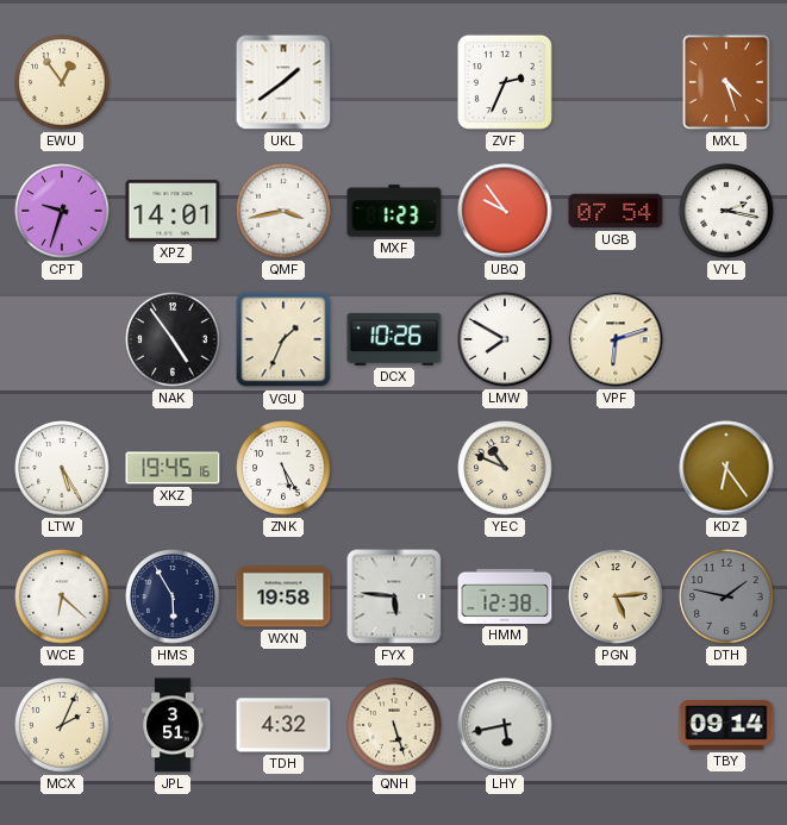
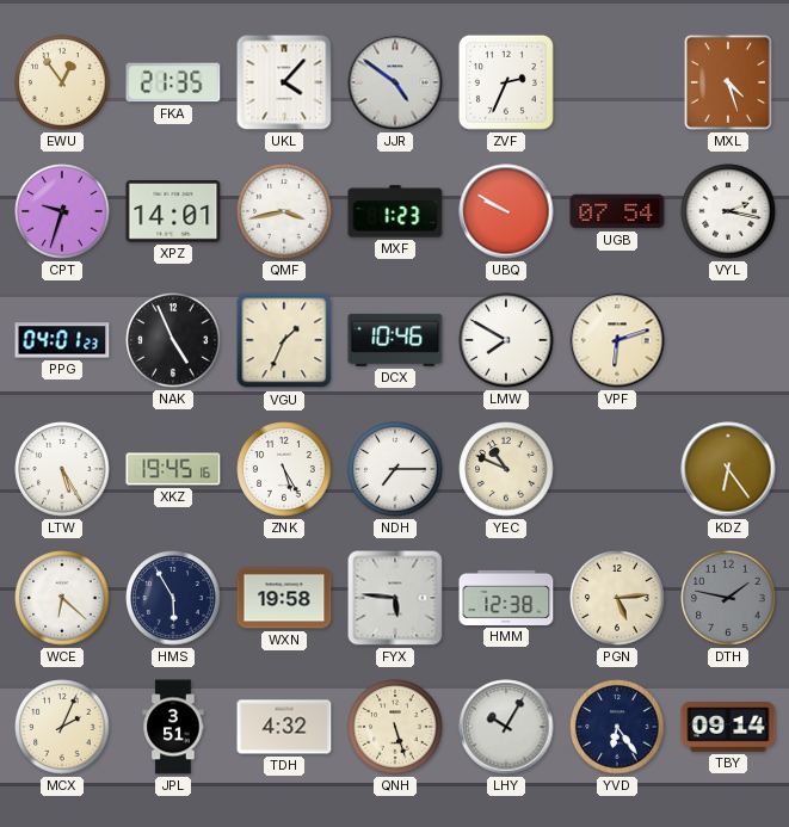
FKA: none -> 21:35
UKL: 1:39 -> 4:07
JJR: none -> 4:51
UBQ: 9:54 -> 9:50
PPG: none -> 04:01
NAK: 4:54 -> 4:56
DCX: 10:26 -> 10:46
NDH: none -> 7:15
LHY: 5:43 -> 10:05
YVD: none -> 6:24
